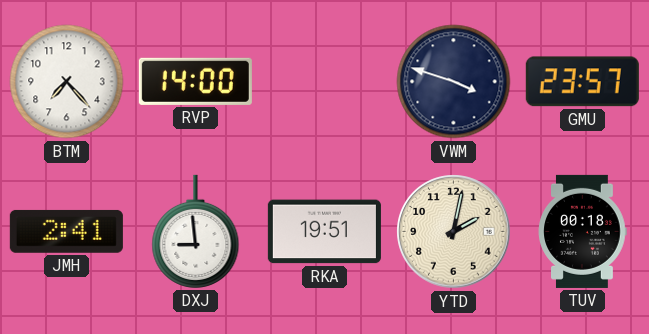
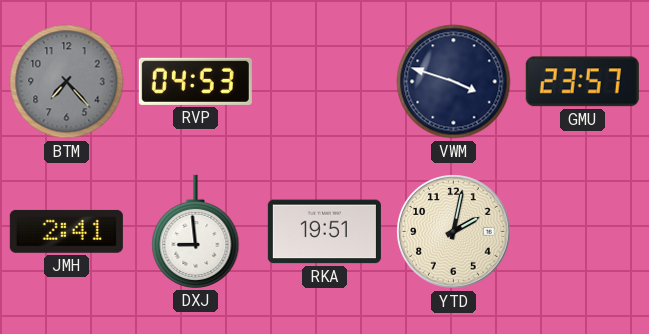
BTM dial: white -> grey
RVP: 14:00 -> 04:53
TUV: 00:18 -> none
